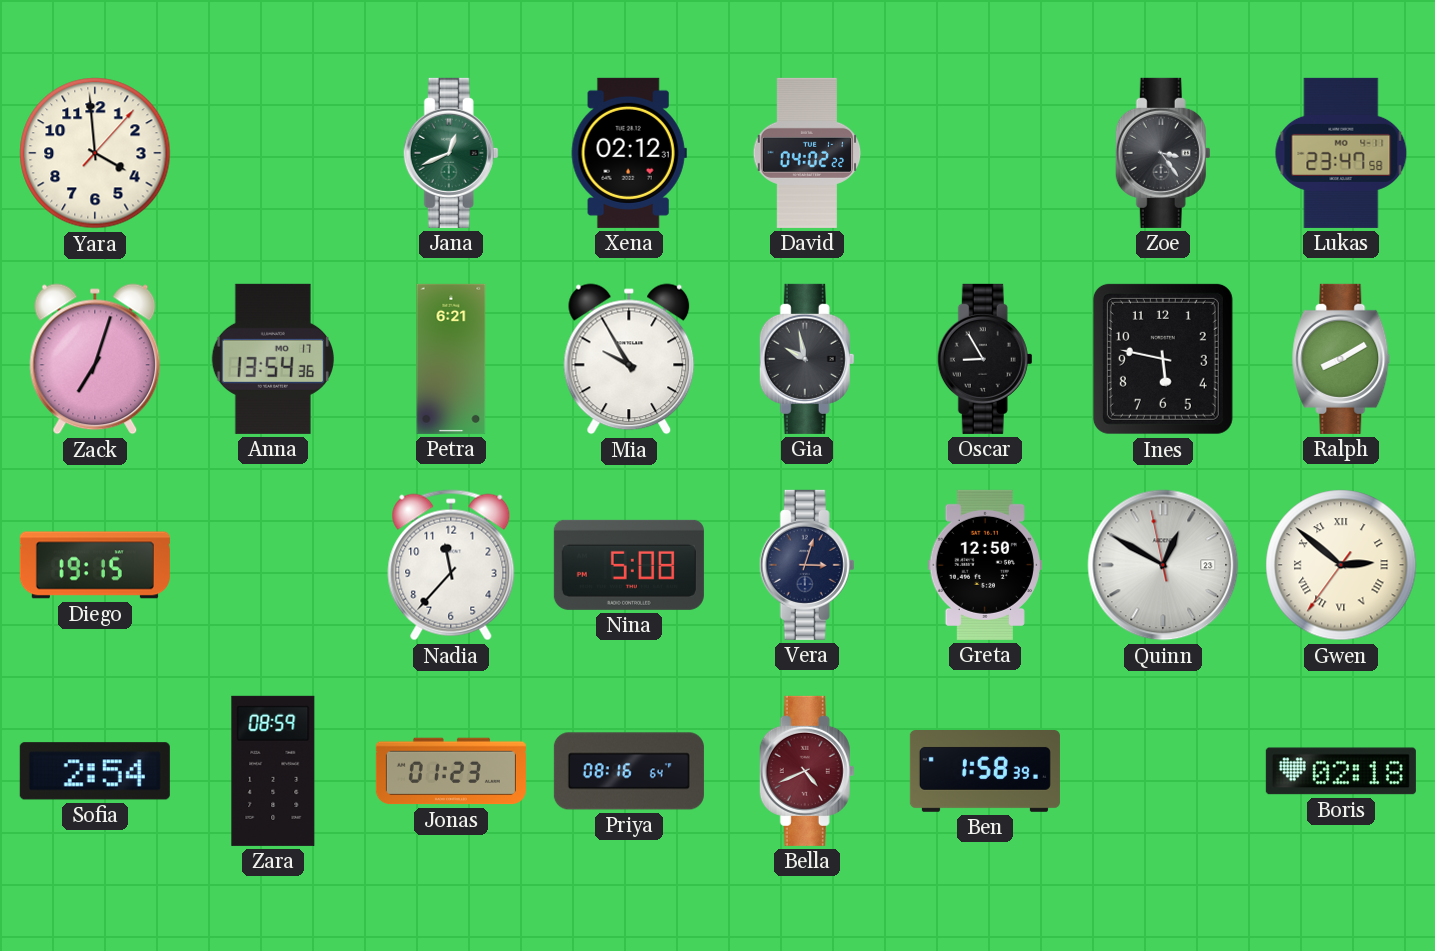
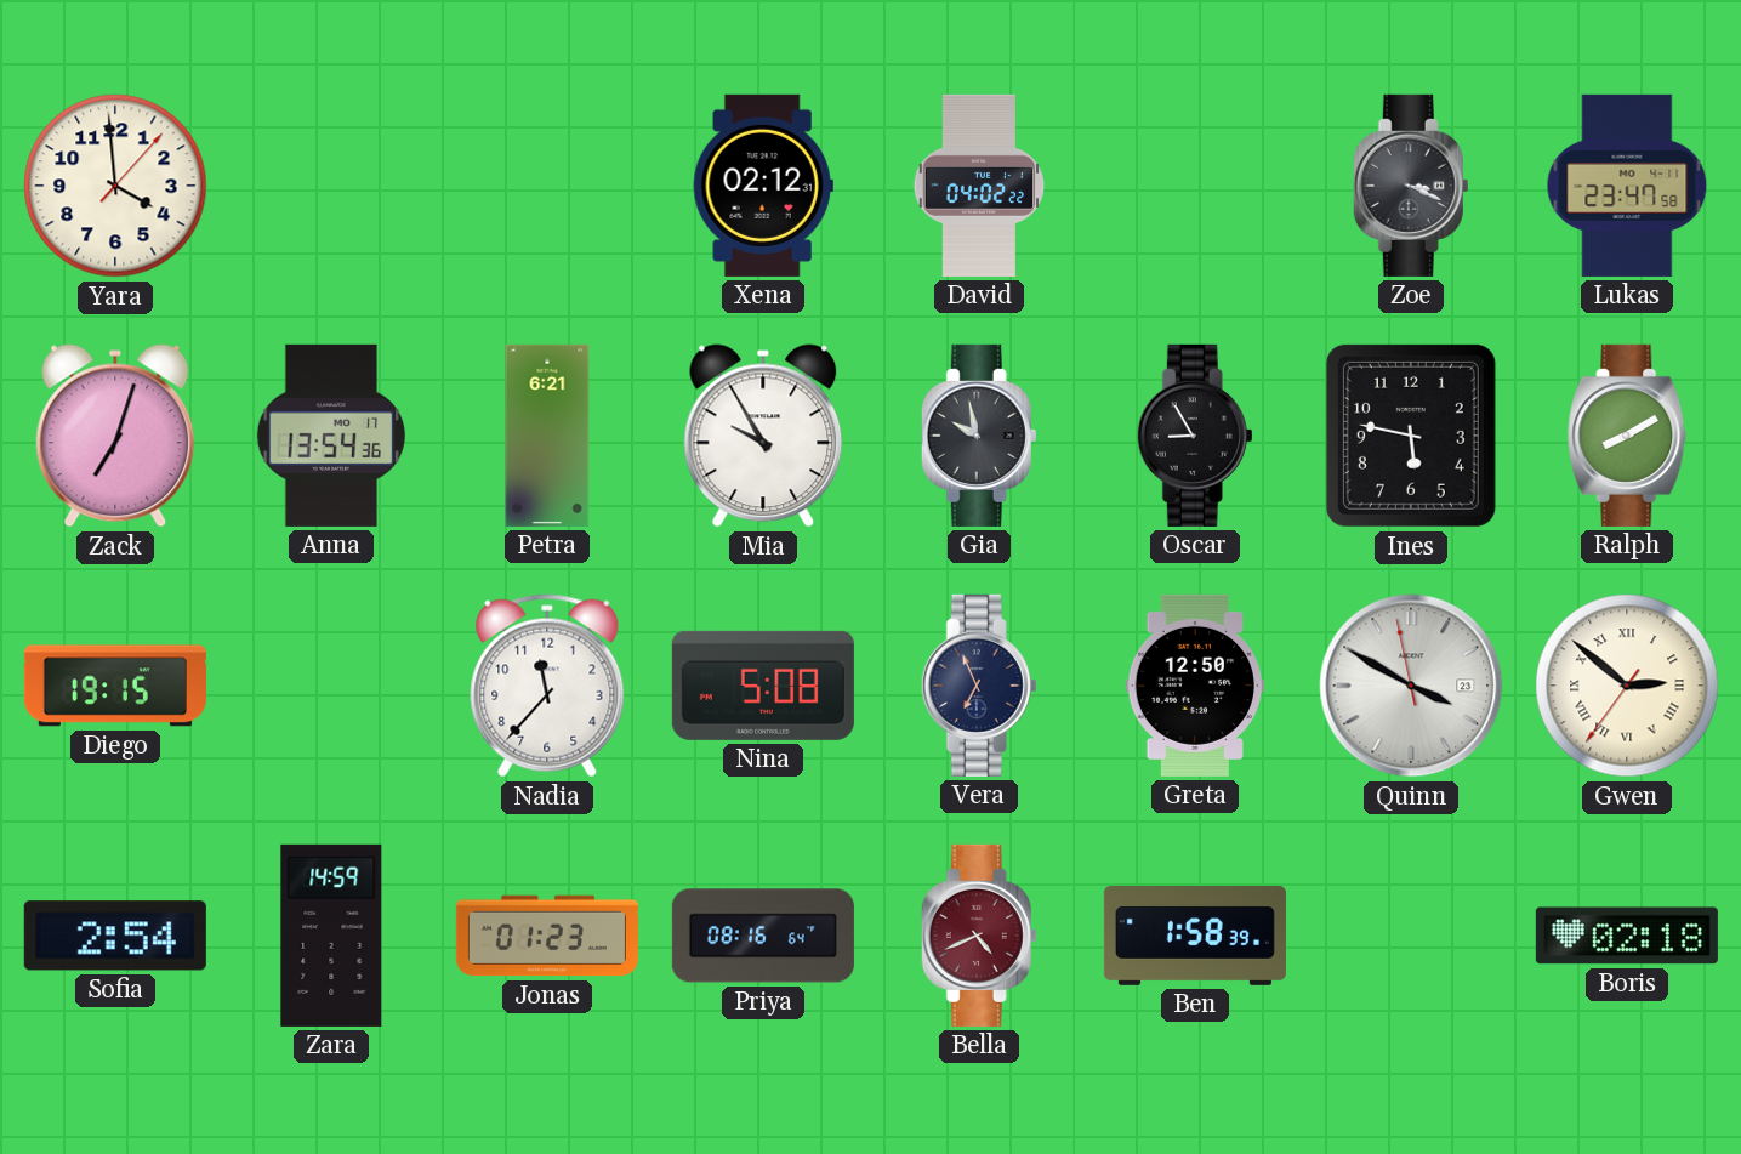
Jana: 12:41 -> none
Zoe: 3:24 -> 3:19
Vera: 3:03 -> 6:56
Quinn: 12:49 -> 3:49
Zara: 08:59 -> 14:59
